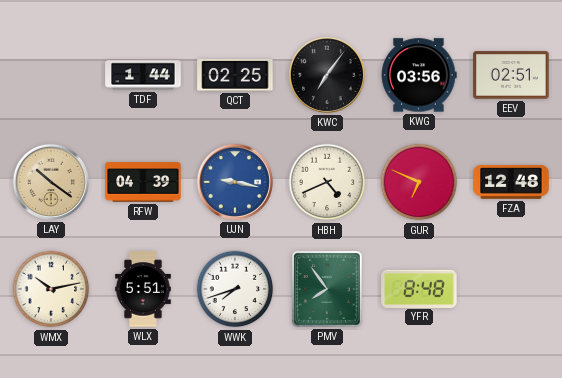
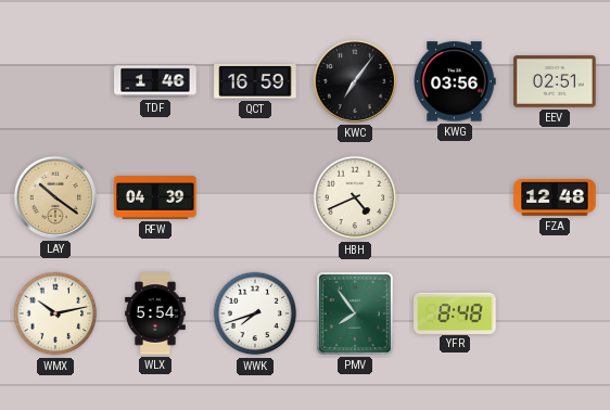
TDF: 1:44 -> 1:46
QCT: 02:25 -> 16:59
UJN: 9:17 -> none
GUR: 6:49 -> none
WLX: 5:51 -> 5:54
